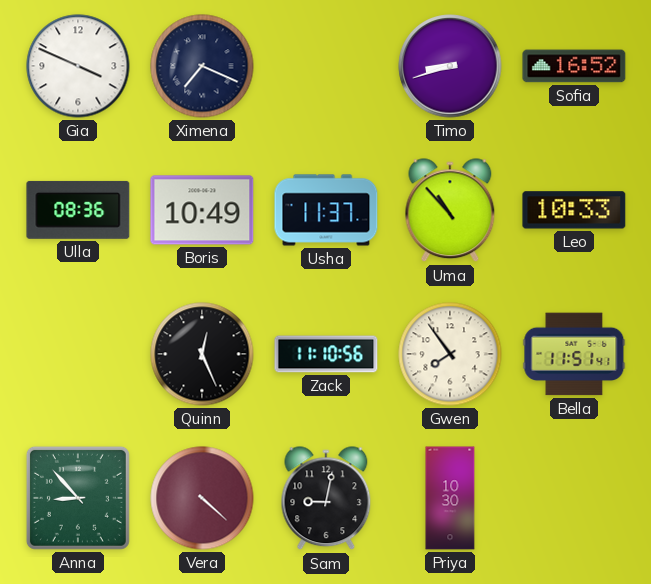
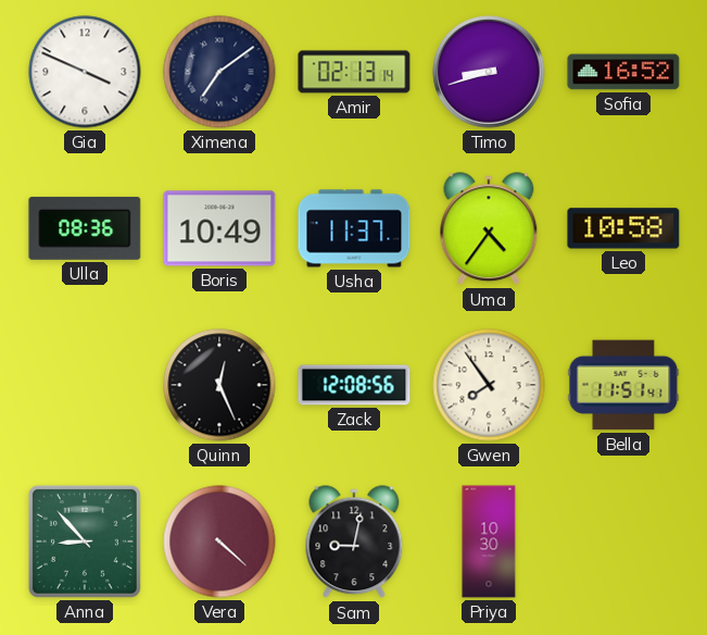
Ximena: 7:19 -> 7:09
Amir: none -> 02:13
Uma: 10:53 -> 4:36
Leo: 10:33 -> 10:58
Zack: 11:10 -> 12:08
